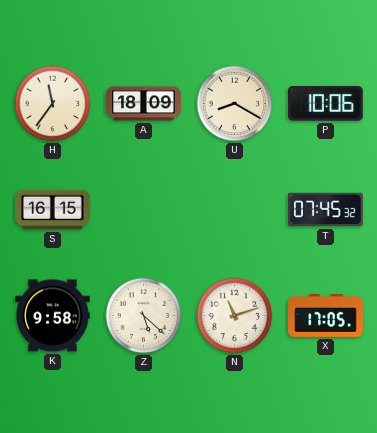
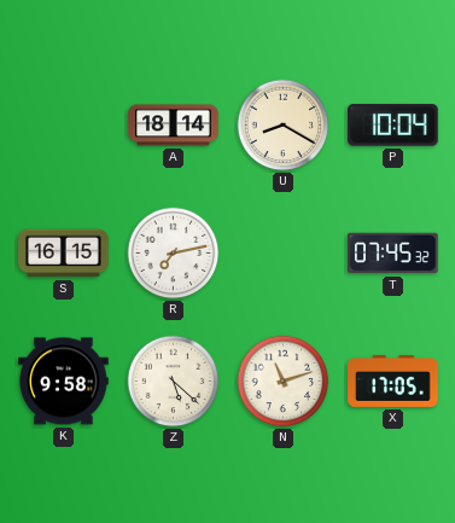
H: 11:36 -> none
A: 18:09 -> 18:14
P: 10:06 -> 10:04
R: none -> 7:13
